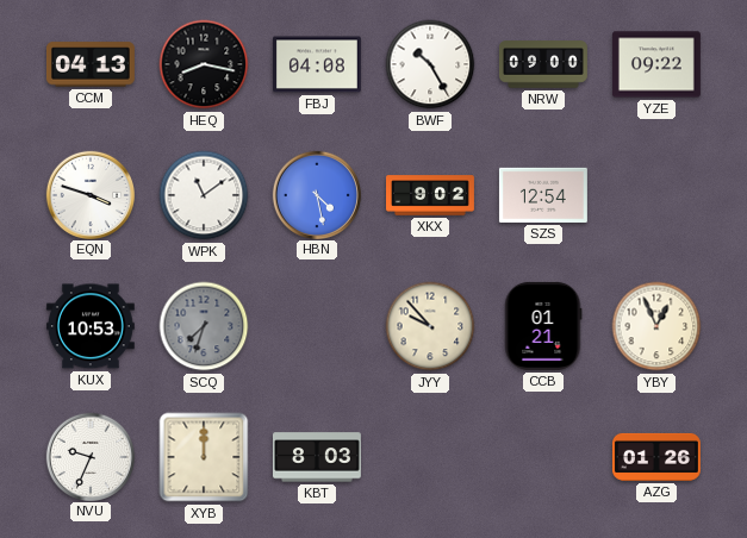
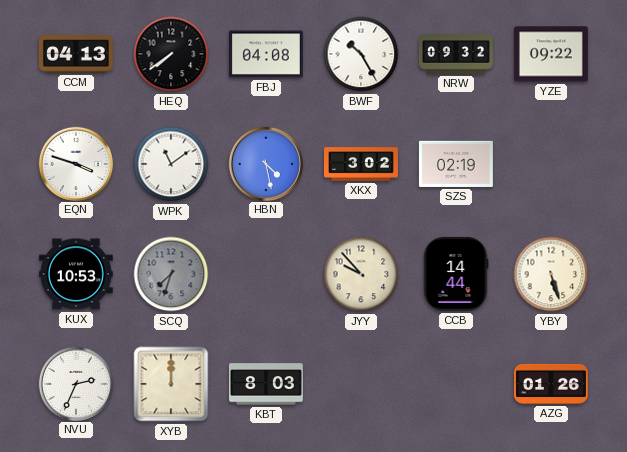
HEQ: 8:17 -> 7:39
NRW: 09:00 -> 09:32
XKX: 9:02 -> 3:02
SZS: 12:54 -> 02:19
CCB: 01:21 -> 14:44
YBY: 12:56 -> 5:27
NVU: 9:34 -> 2:34
